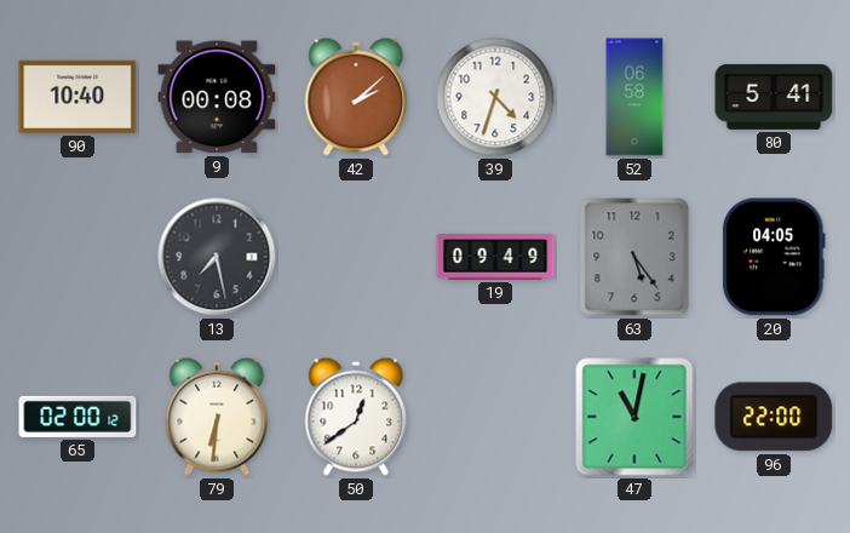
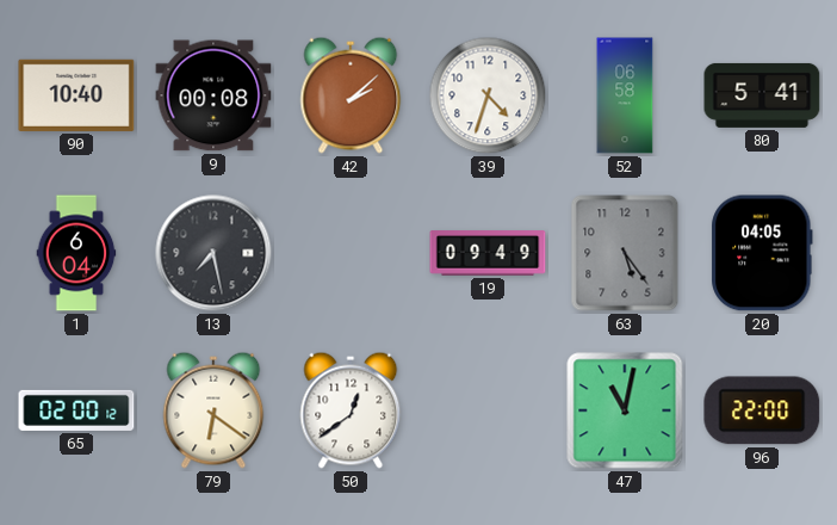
1: none -> 6:04
79: 6:31 -> 6:21
